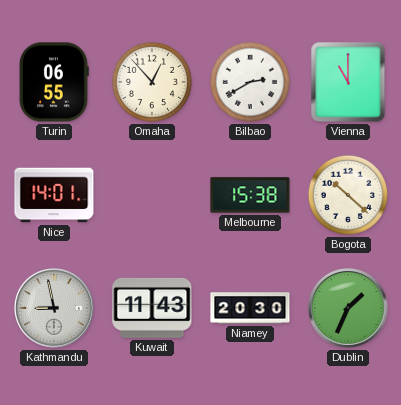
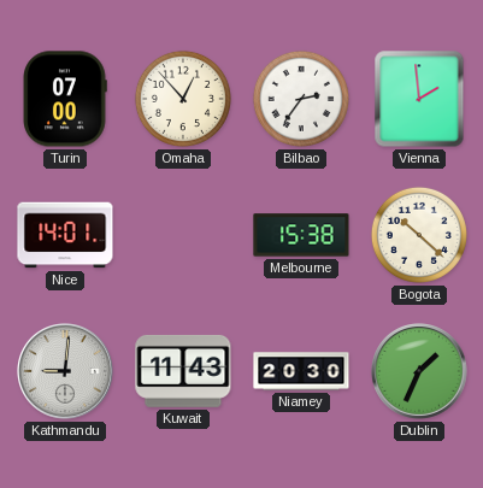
Turin: 06:55 -> 07:00
Bilbao: 2:40 -> 2:36
Vienna: 11:00 -> 1:59
Kathmandu: 8:58 -> 9:01
